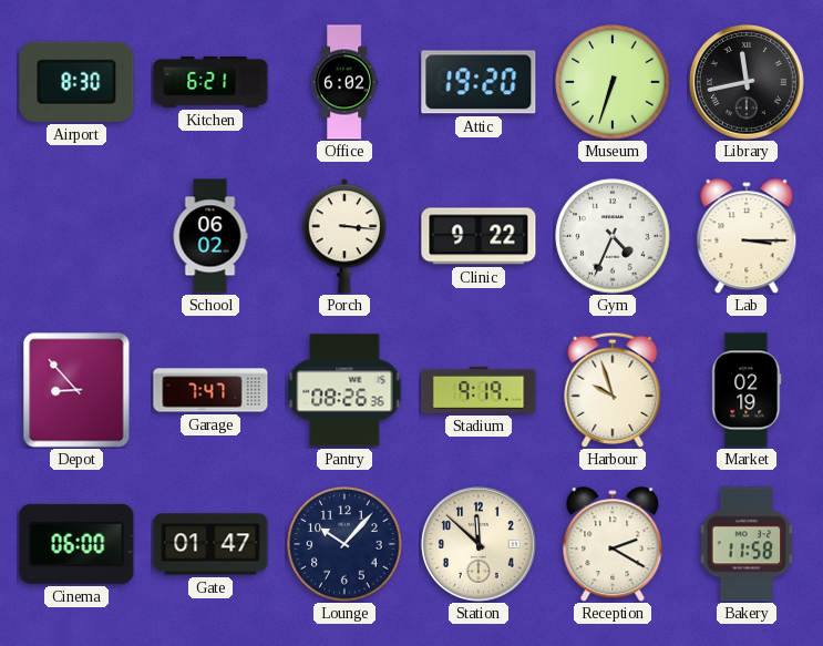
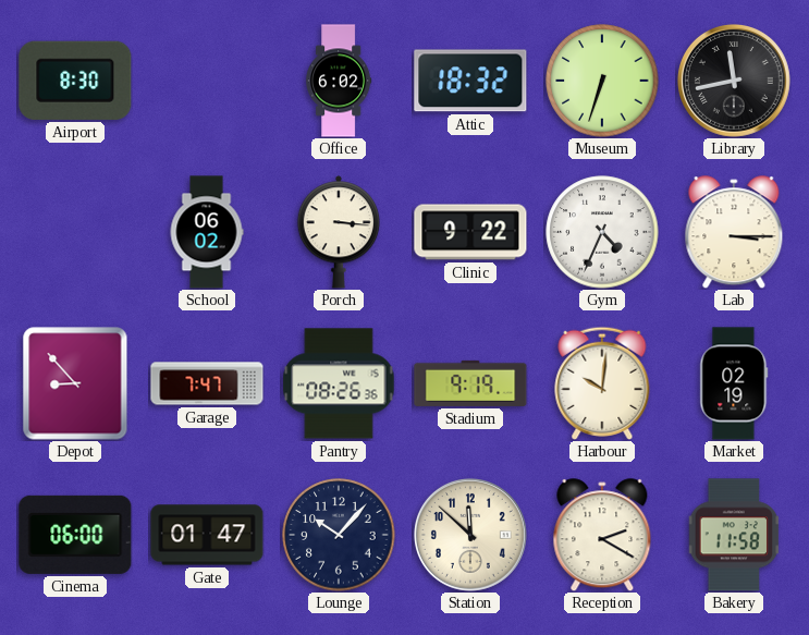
Kitchen: 6:21 -> none
Attic: 19:20 -> 18:32
Harbour: 9:57 -> 10:01
